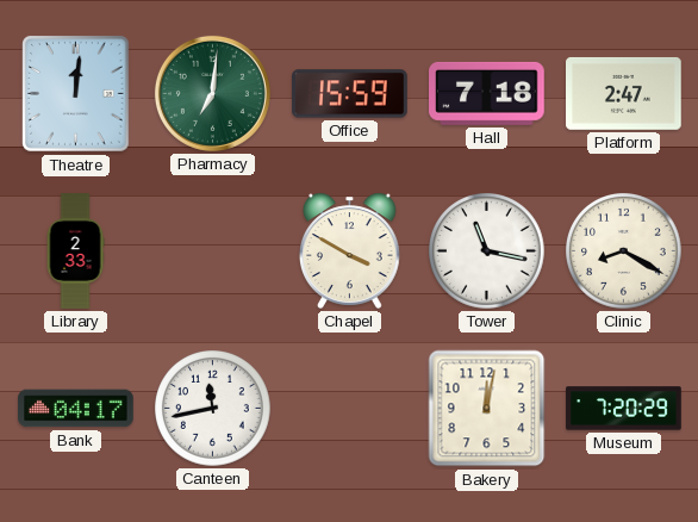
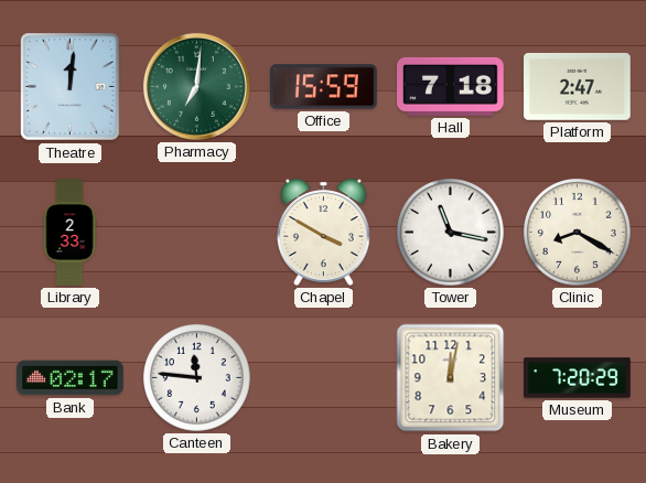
Bank: 04:17 -> 02:17
Canteen: 11:43 -> 11:46
